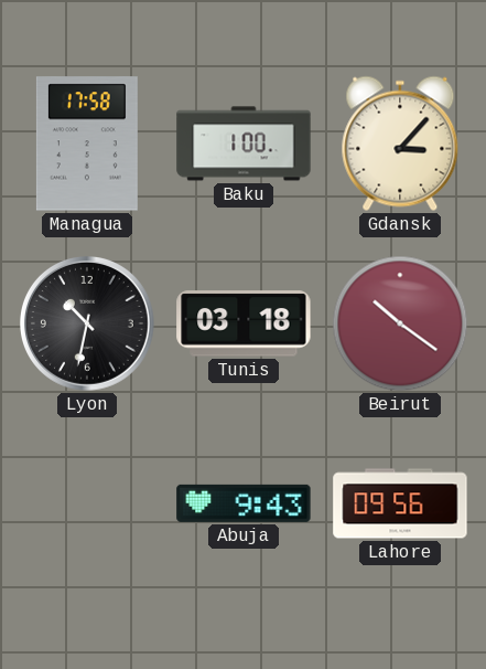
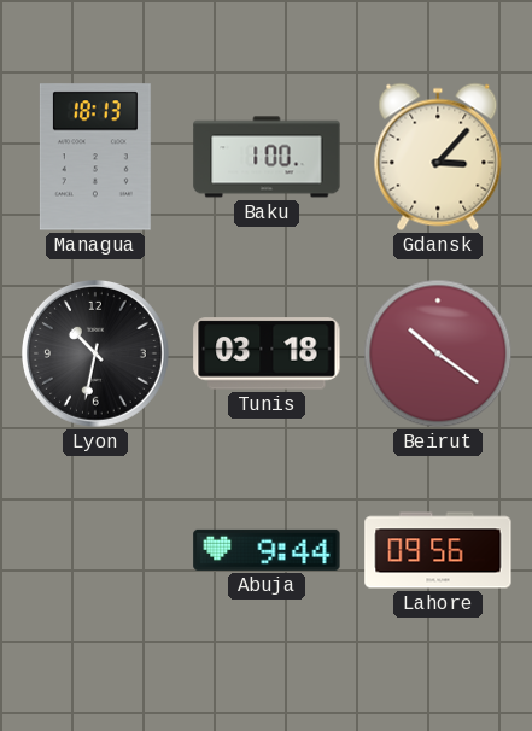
Managua: 17:58 -> 18:13
Abuja: 9:43 -> 9:44
